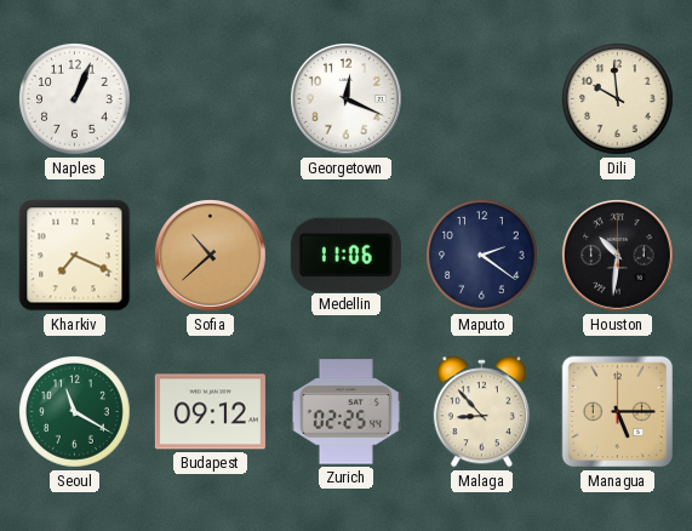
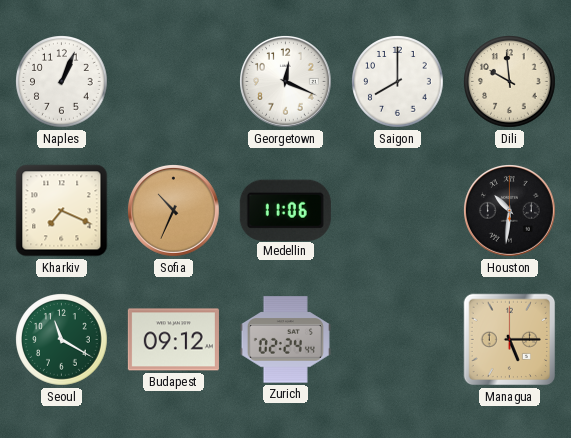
Saigon: none -> 8:00
Sofia: 10:38 -> 10:34
Maputo: 2:21 -> none
Zurich: 02:25 -> 02:24
Malaga: 8:53 -> none
